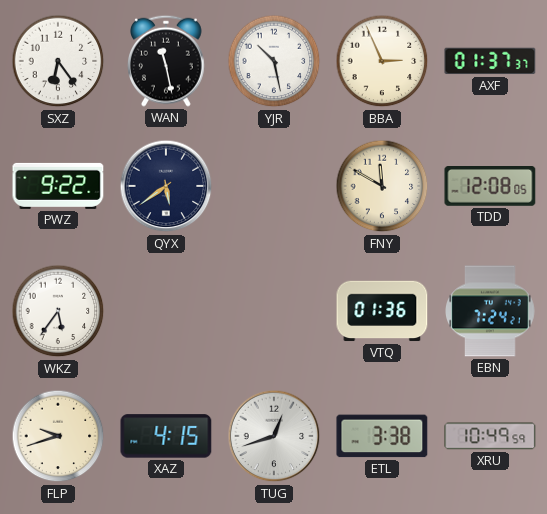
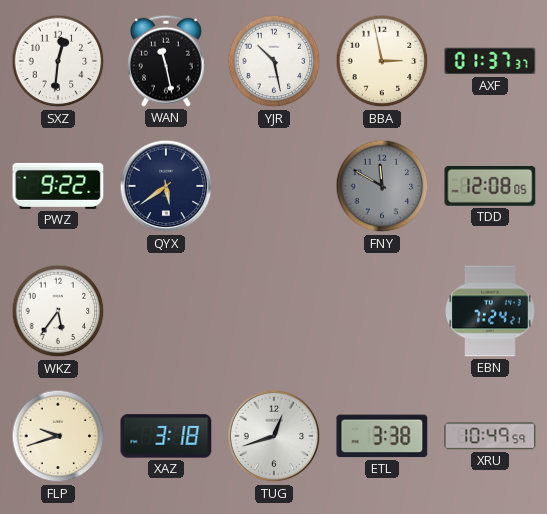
SXZ: 6:24 -> 12:31
BBA: 2:56 -> 2:58
FNY dial: cream -> grey
VTQ: 01:36 -> none
XAZ: 4:15 -> 3:18
